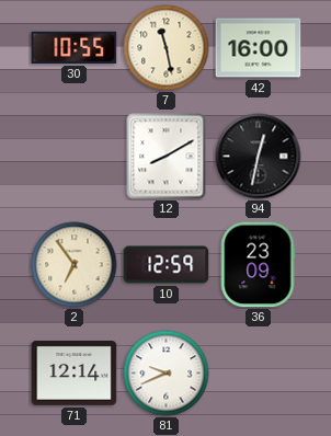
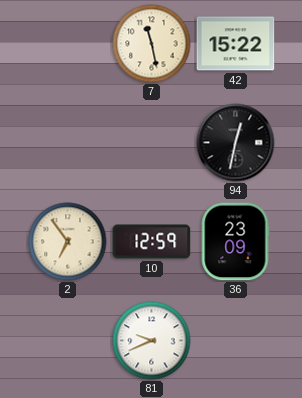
30: 10:55 -> none
42: 16:00 -> 15:22
12: 8:10 -> none
71: 12:14 -> none
